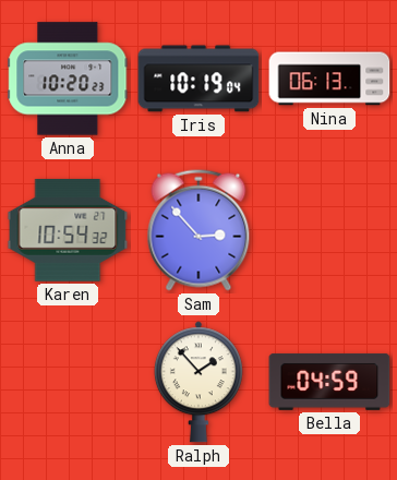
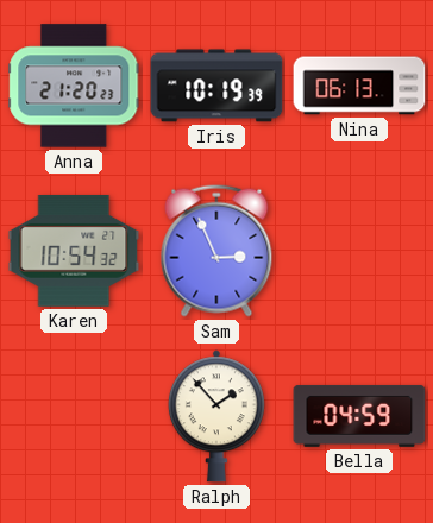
Anna: 10:20 -> 21:20
Iris: 10:19:04 -> 10:19:39
Sam: 2:53 -> 2:56
